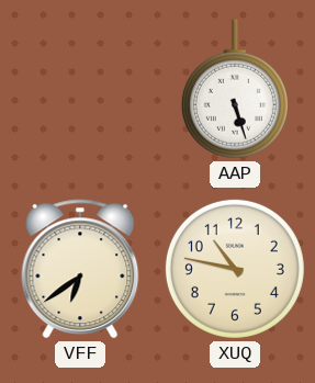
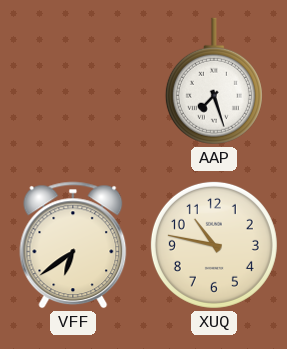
AAP: 5:27 -> 7:27
